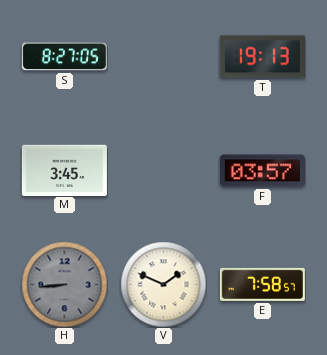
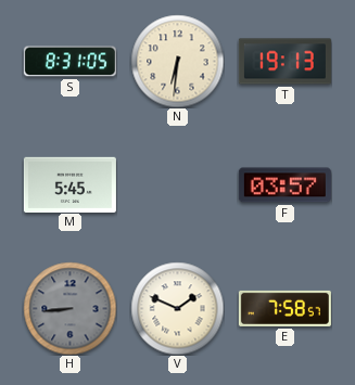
S: 8:27 -> 8:31
N: none -> 6:31
M: 3:45 -> 5:45
